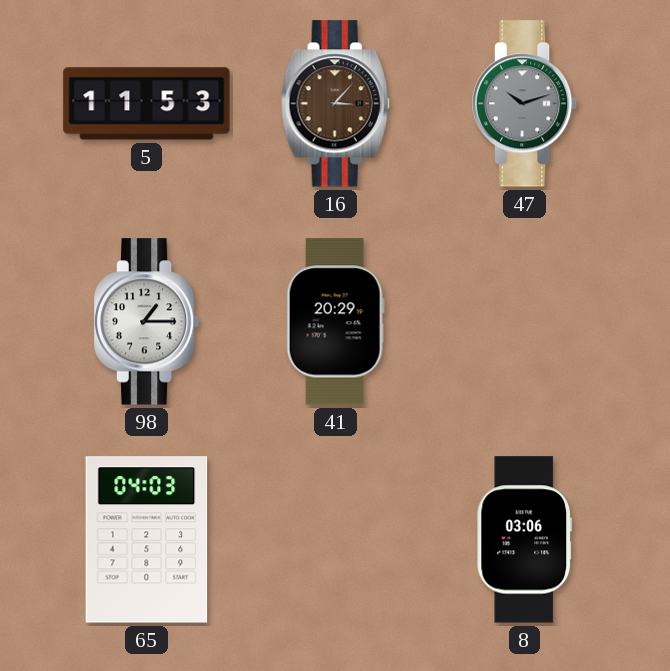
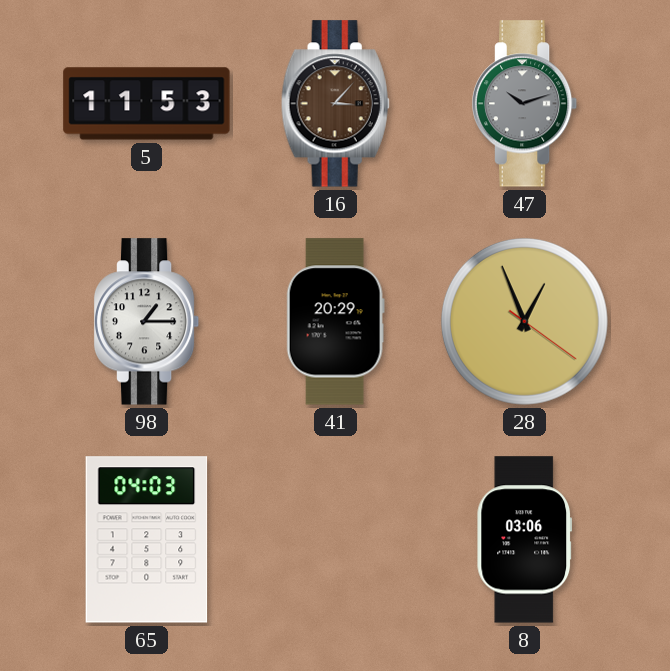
28: none -> 12:56
